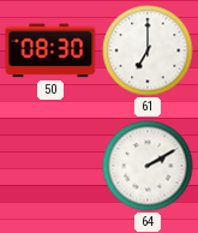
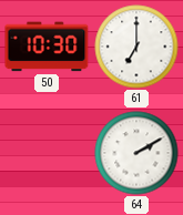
50: 08:30 -> 10:30
